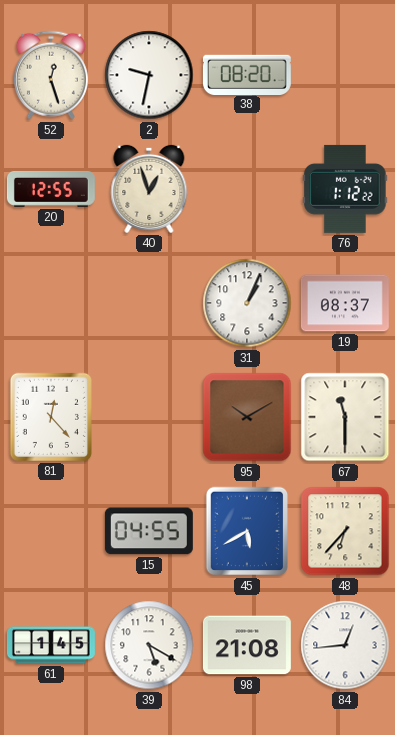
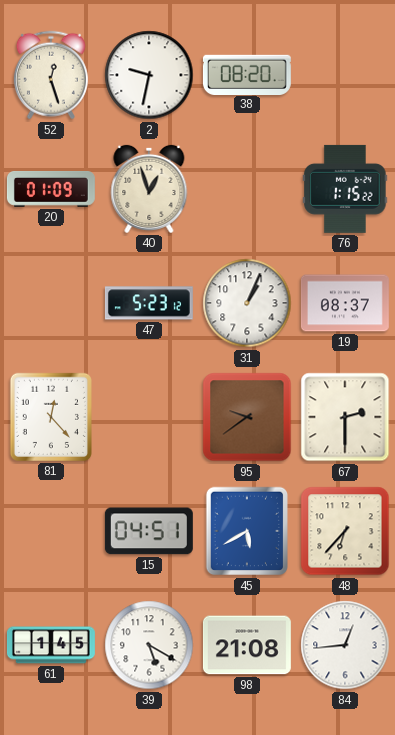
20: 12:55 -> 01:09
76: 1:12 -> 1:15
47: none -> 5:23
95: 10:10 -> 9:39
67: 11:30 -> 2:30
15: 04:55 -> 04:51
